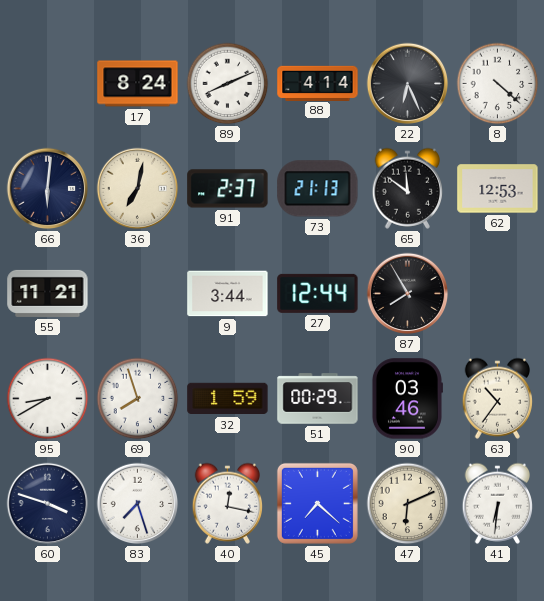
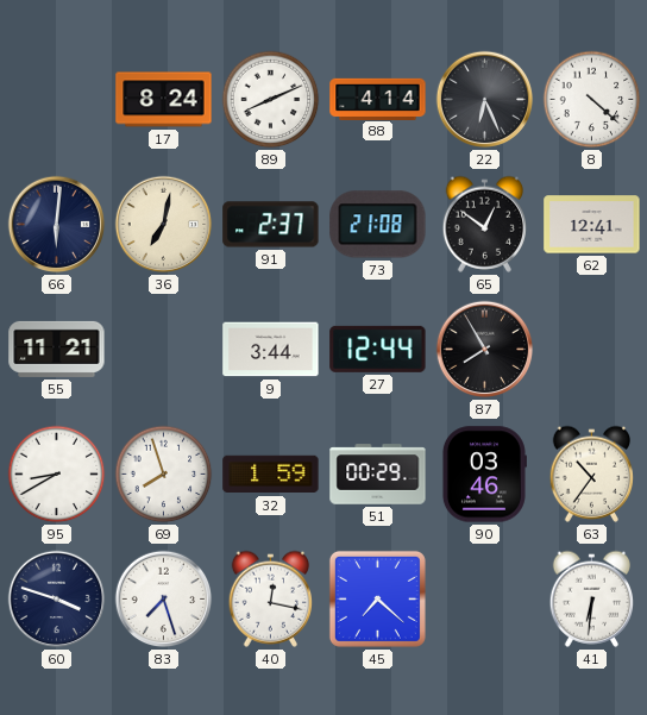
73: 21:13 -> 21:08
65: 11:51 -> 12:51
62: 12:53 -> 12:41
47: 6:11 -> none
